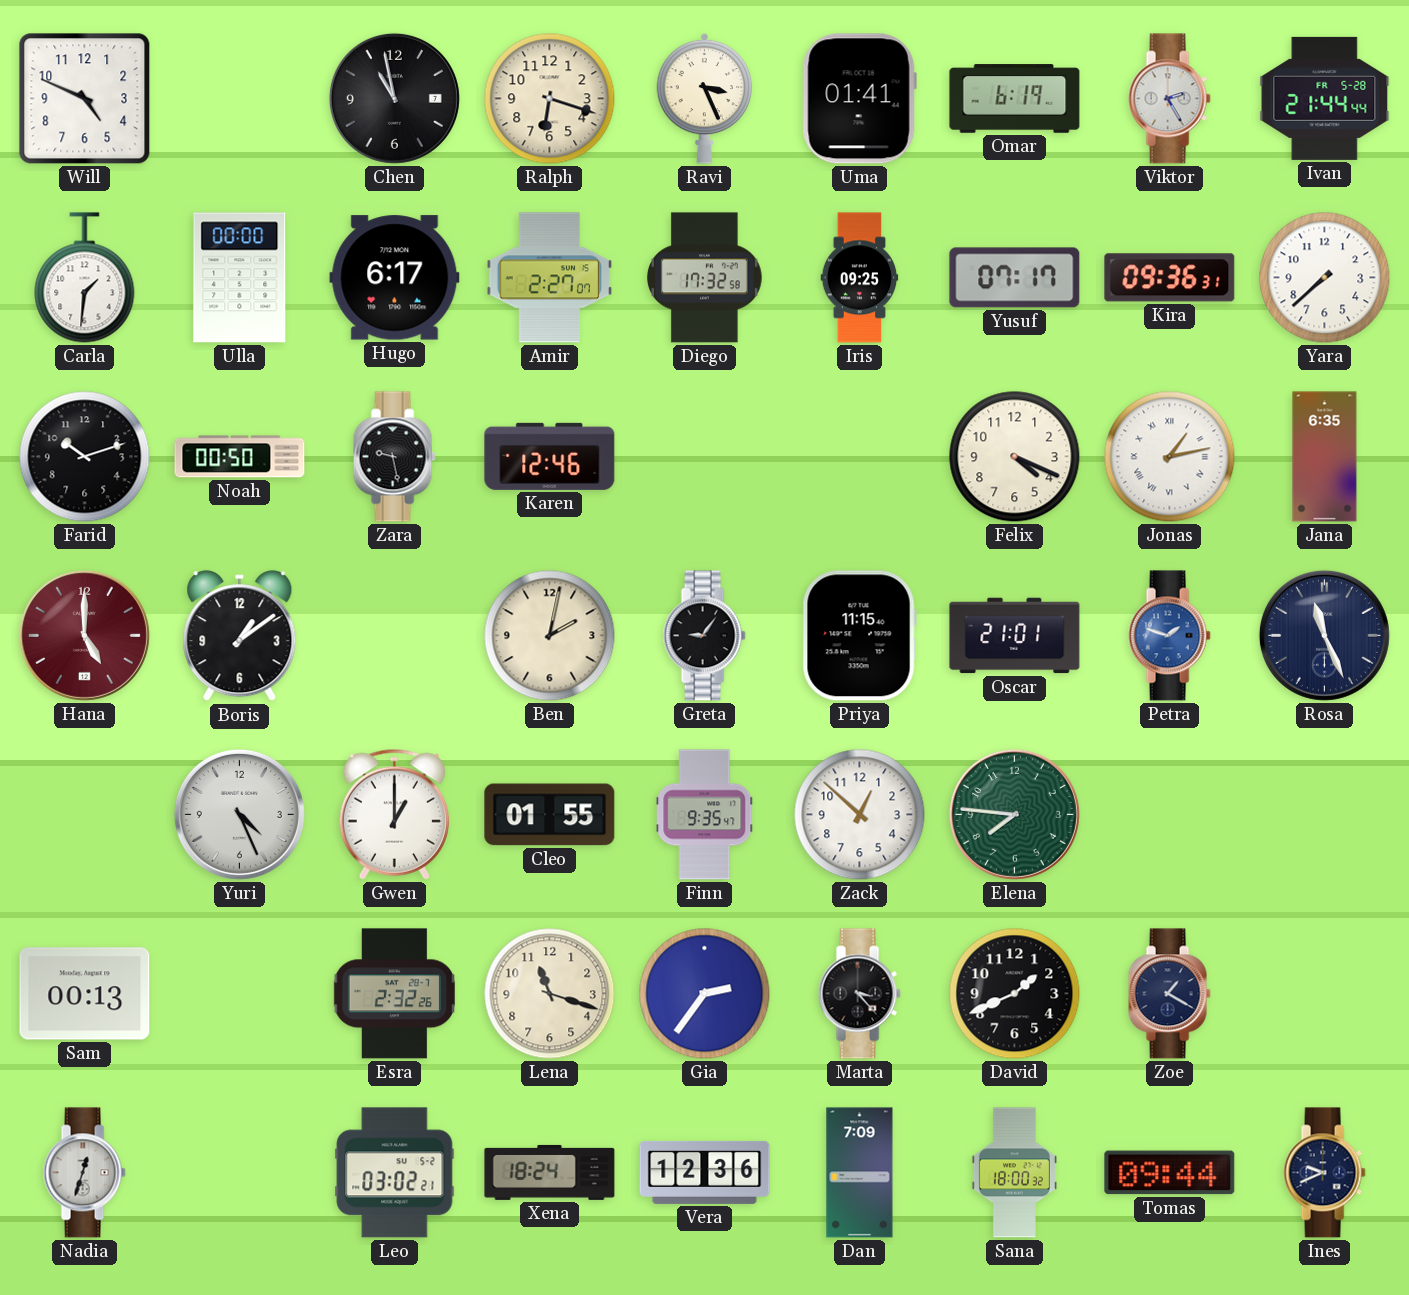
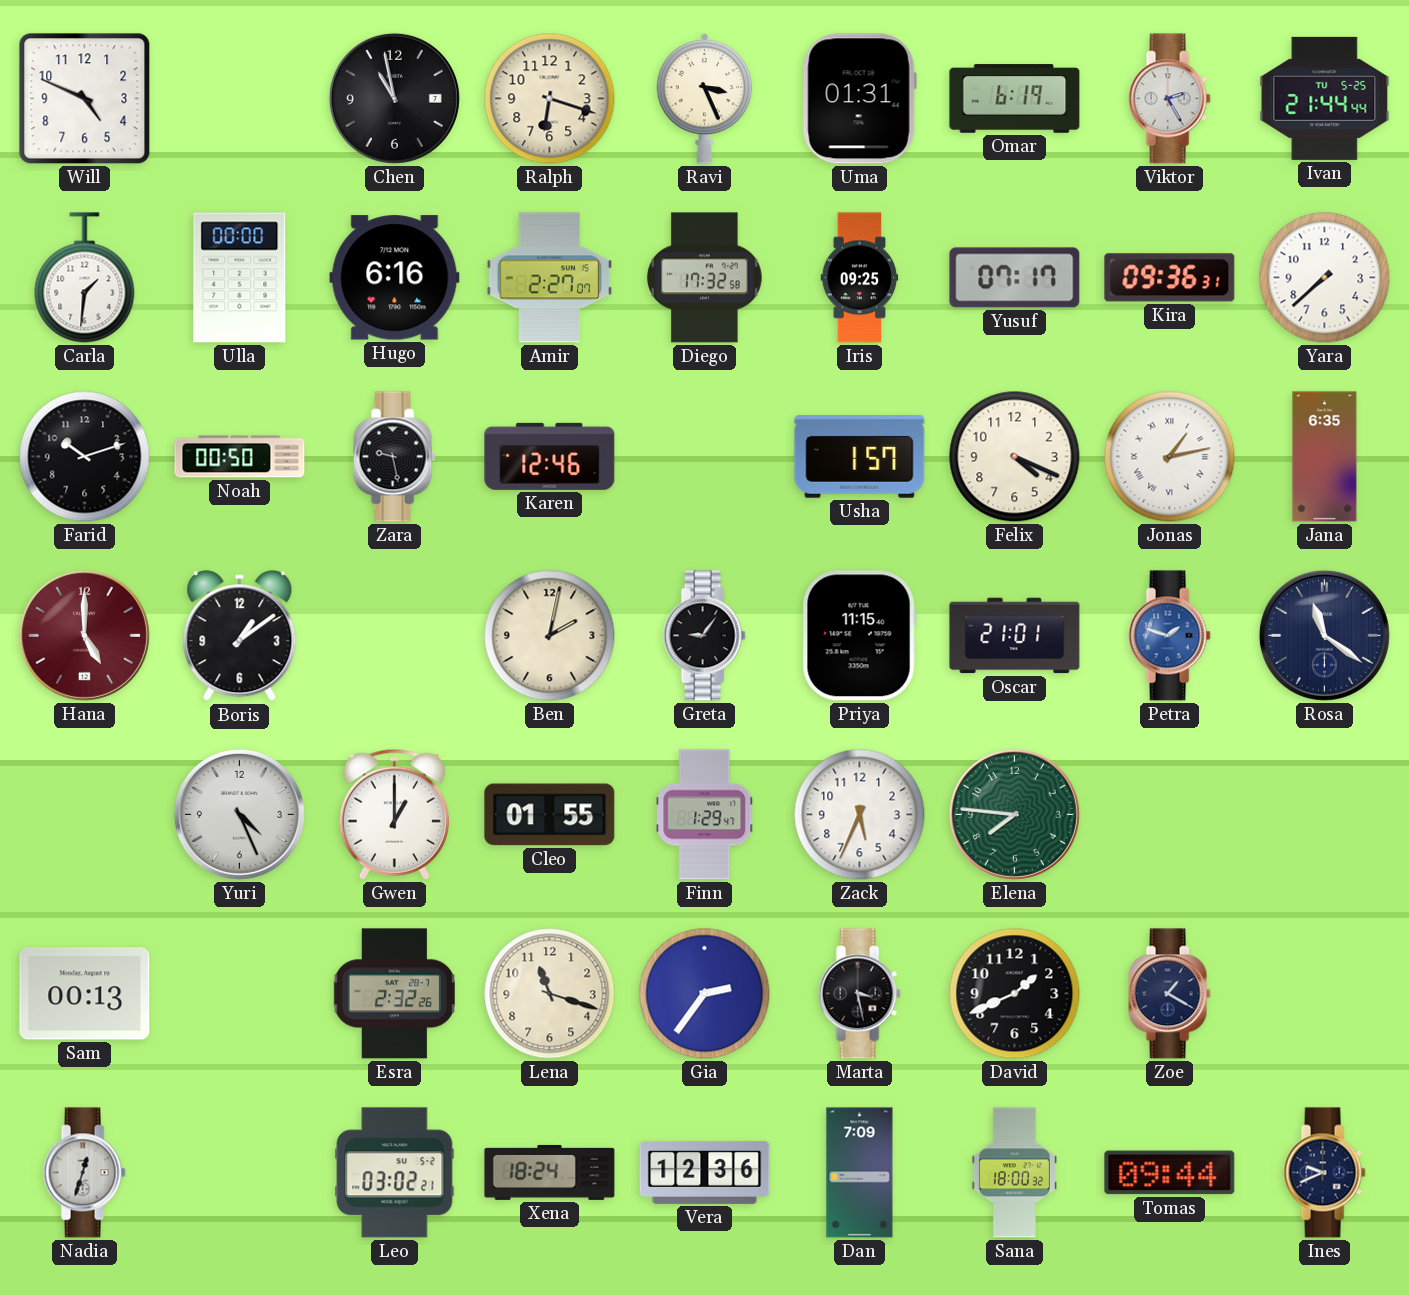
Uma: 01:41 -> 01:31
Ivan date: FR 5-28 -> TU 5-25
Hugo: 6:17 -> 6:16
Usha: none -> 1:57
Rosa: 11:26 -> 11:21
Finn: 9:35 -> 1:29
Zack: 12:52 -> 5:34
Marta: 3:23 -> 3:28
